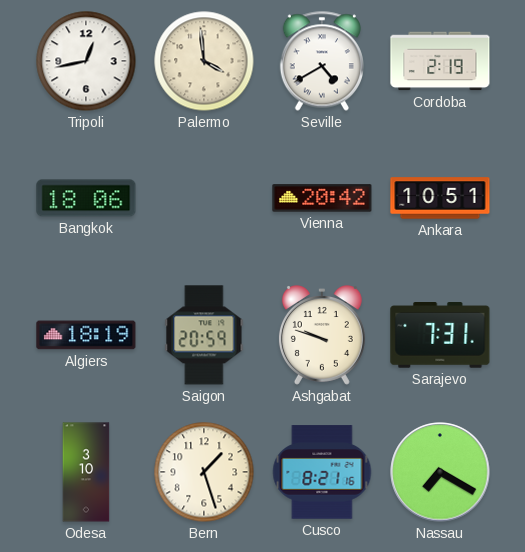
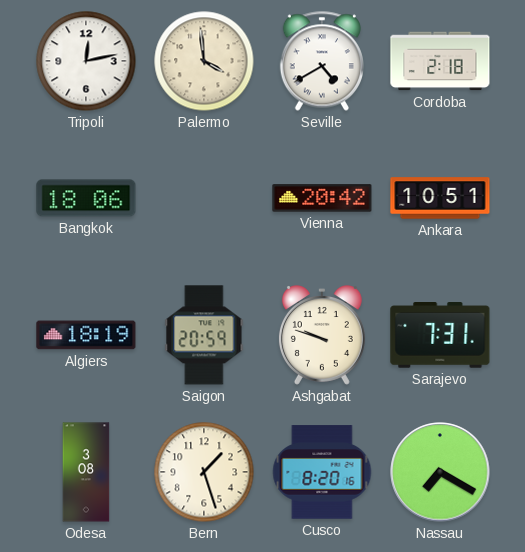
Tripoli: 12:43 -> 12:13
Cordoba: 2:19 -> 2:18
Odesa: 3:10 -> 3:08
Cusco: 8:21 -> 8:20
